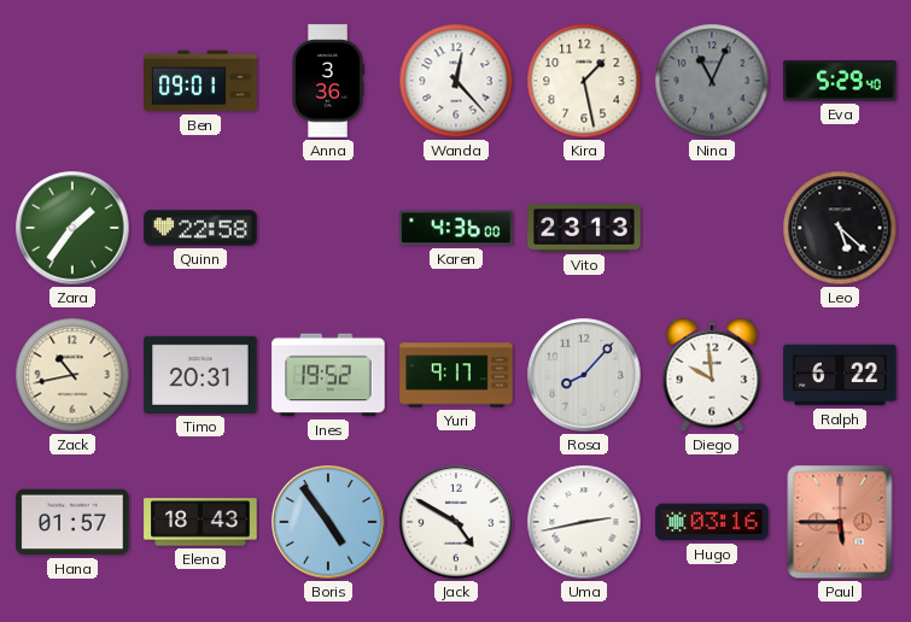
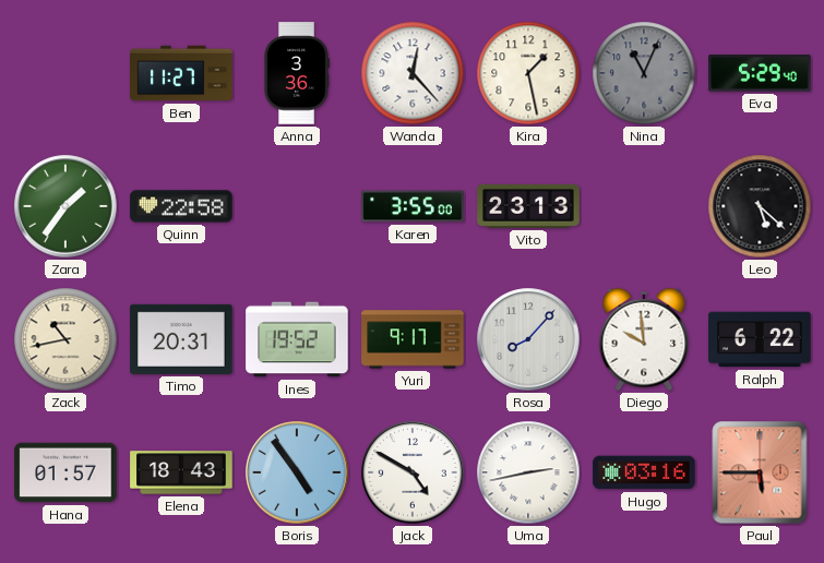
Ben: 09:01 -> 11:27
Karen: 4:36 -> 3:55
